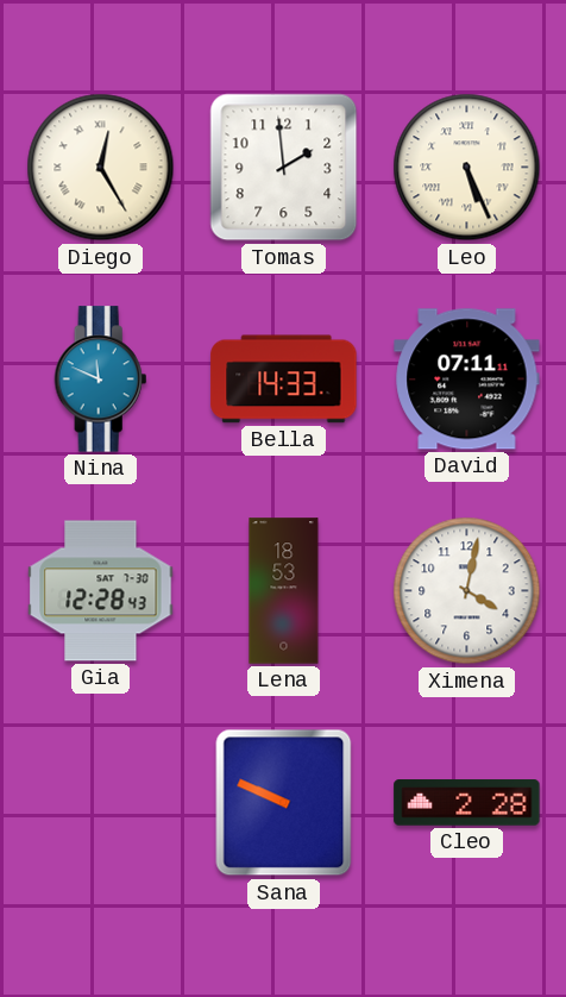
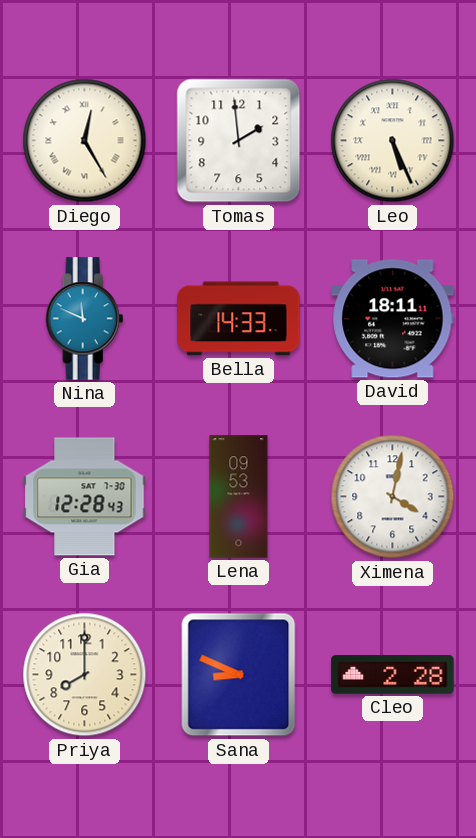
David: 07:11 -> 18:11
Lena: 18:53 -> 09:53
Priya: none -> 8:00
Sana: 9:49 -> 8:49
